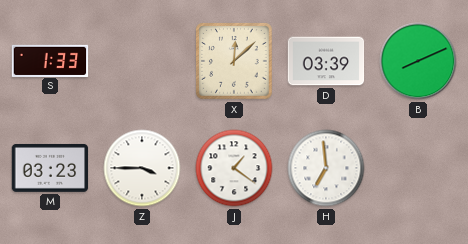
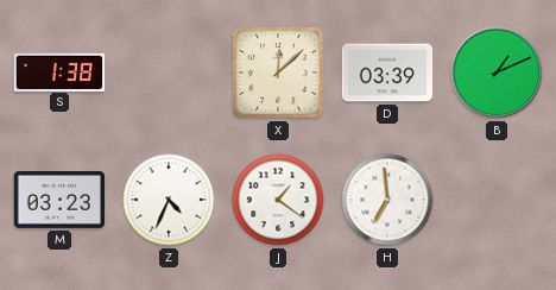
S: 1:33 -> 1:38
B: 8:11 -> 1:11
Z: 3:45 -> 4:34
